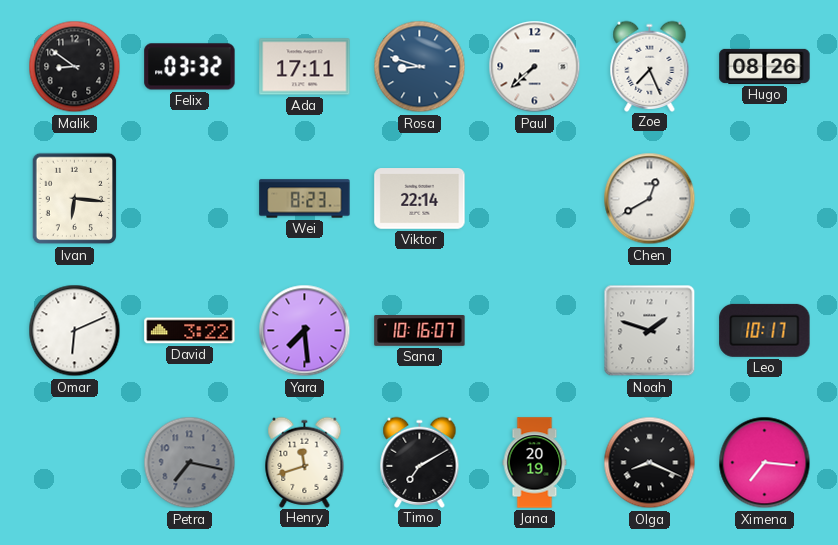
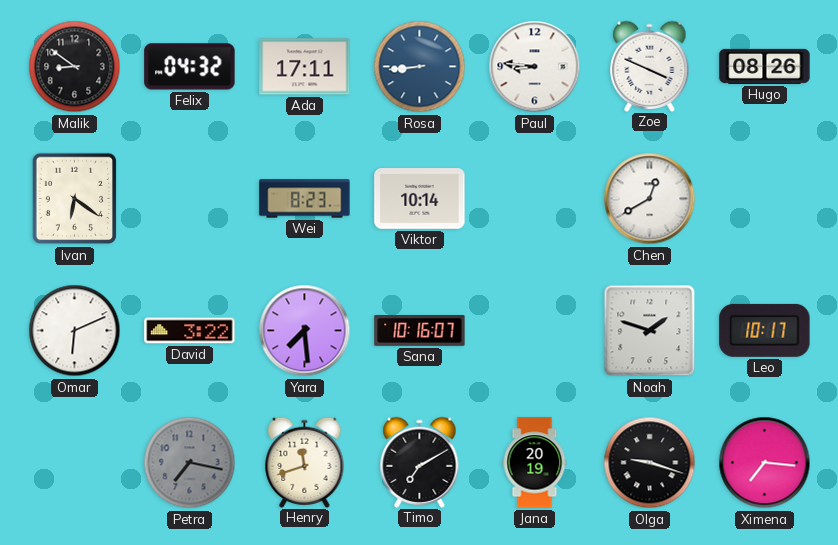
Felix: 03:32 -> 04:32
Rosa: 8:48 -> 8:44
Paul: 7:38 -> 8:46
Zoe: 7:26 -> 3:49
Ivan: 6:16 -> 6:21
Viktor: 22:14 -> 10:14
Olga: 8:19 -> 9:18
